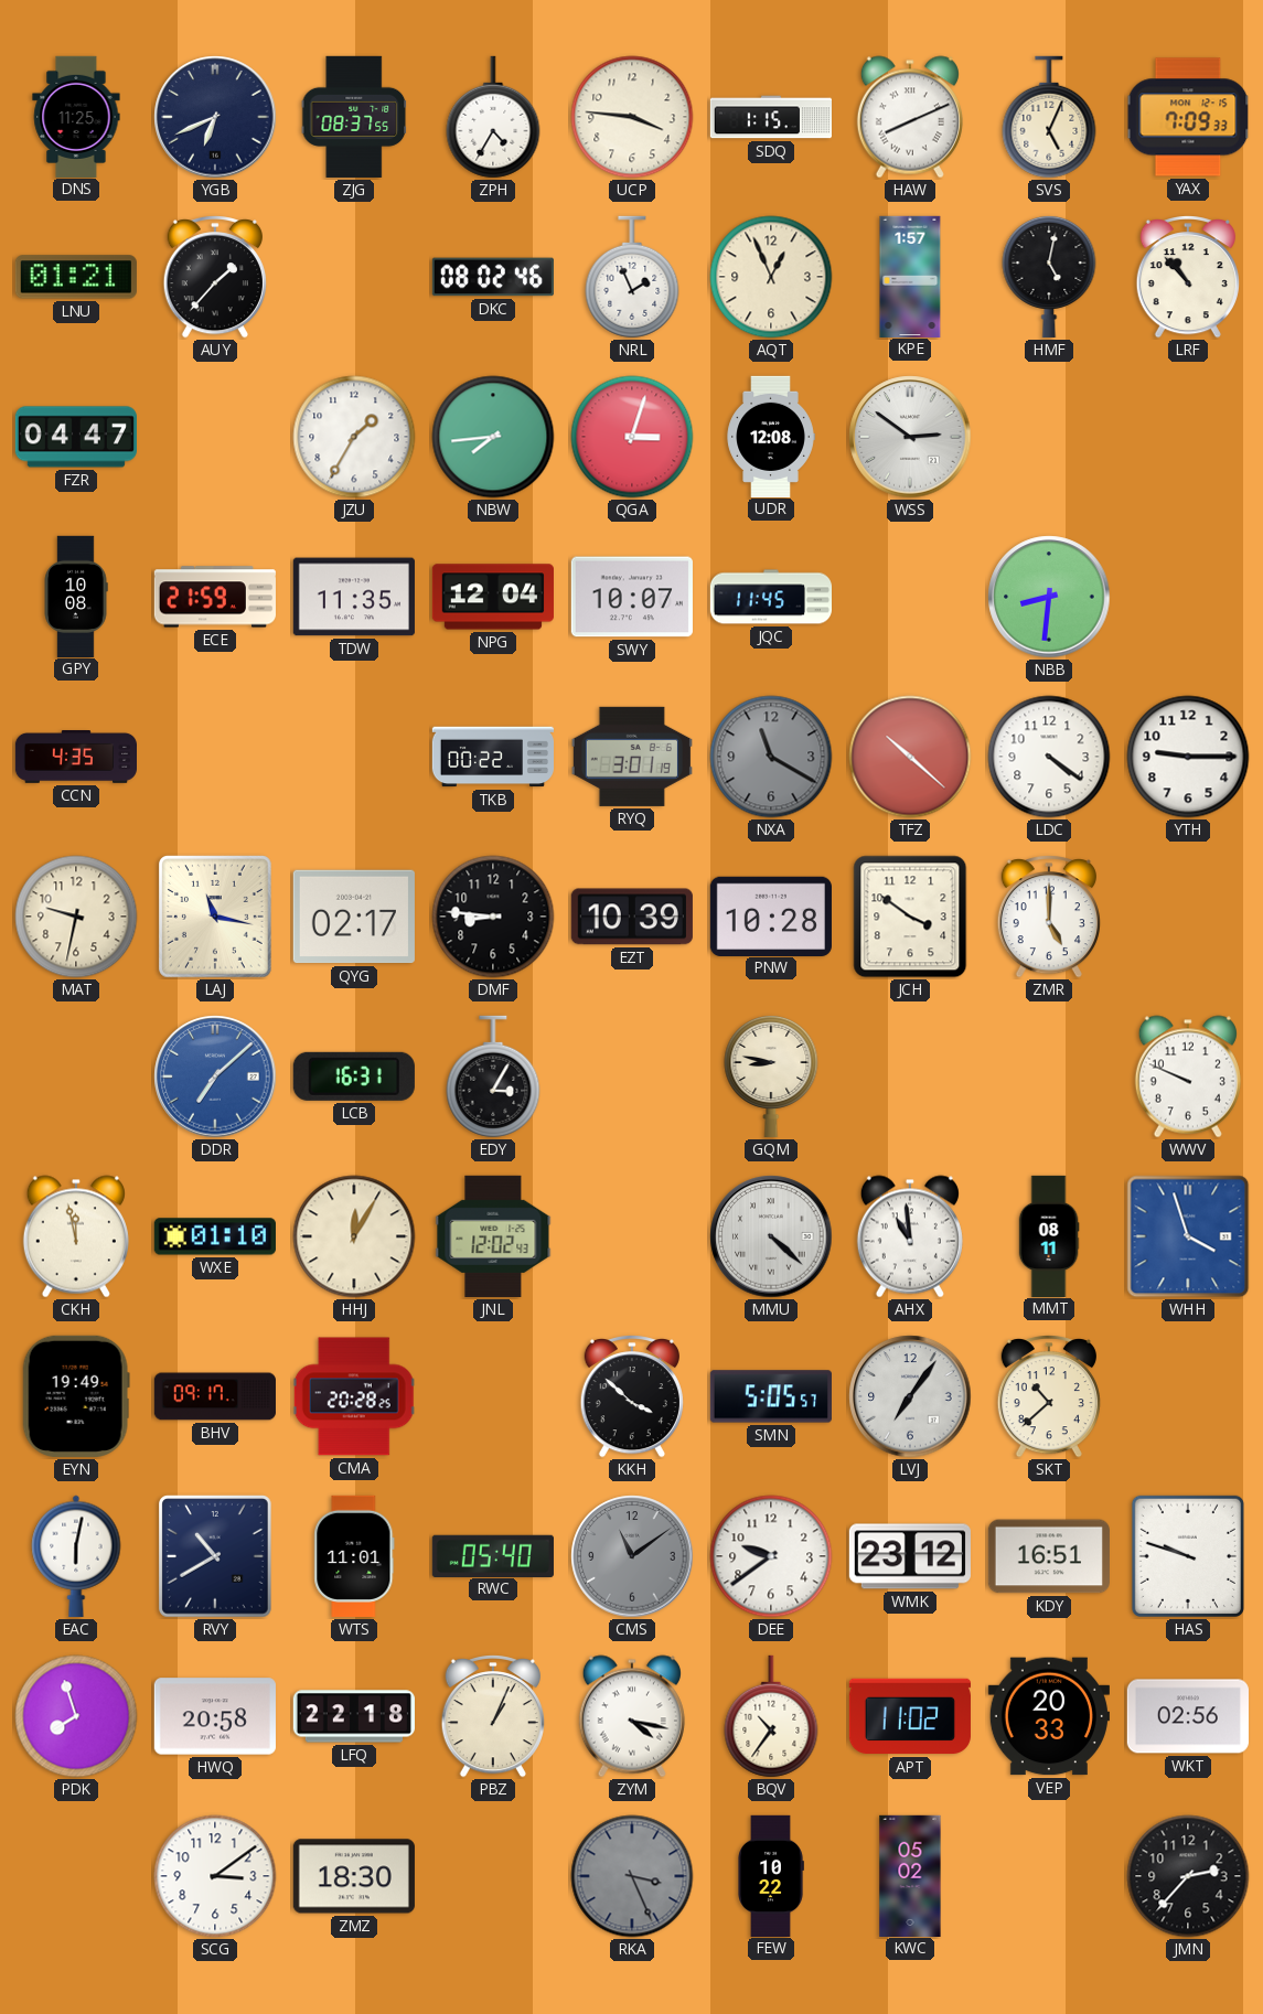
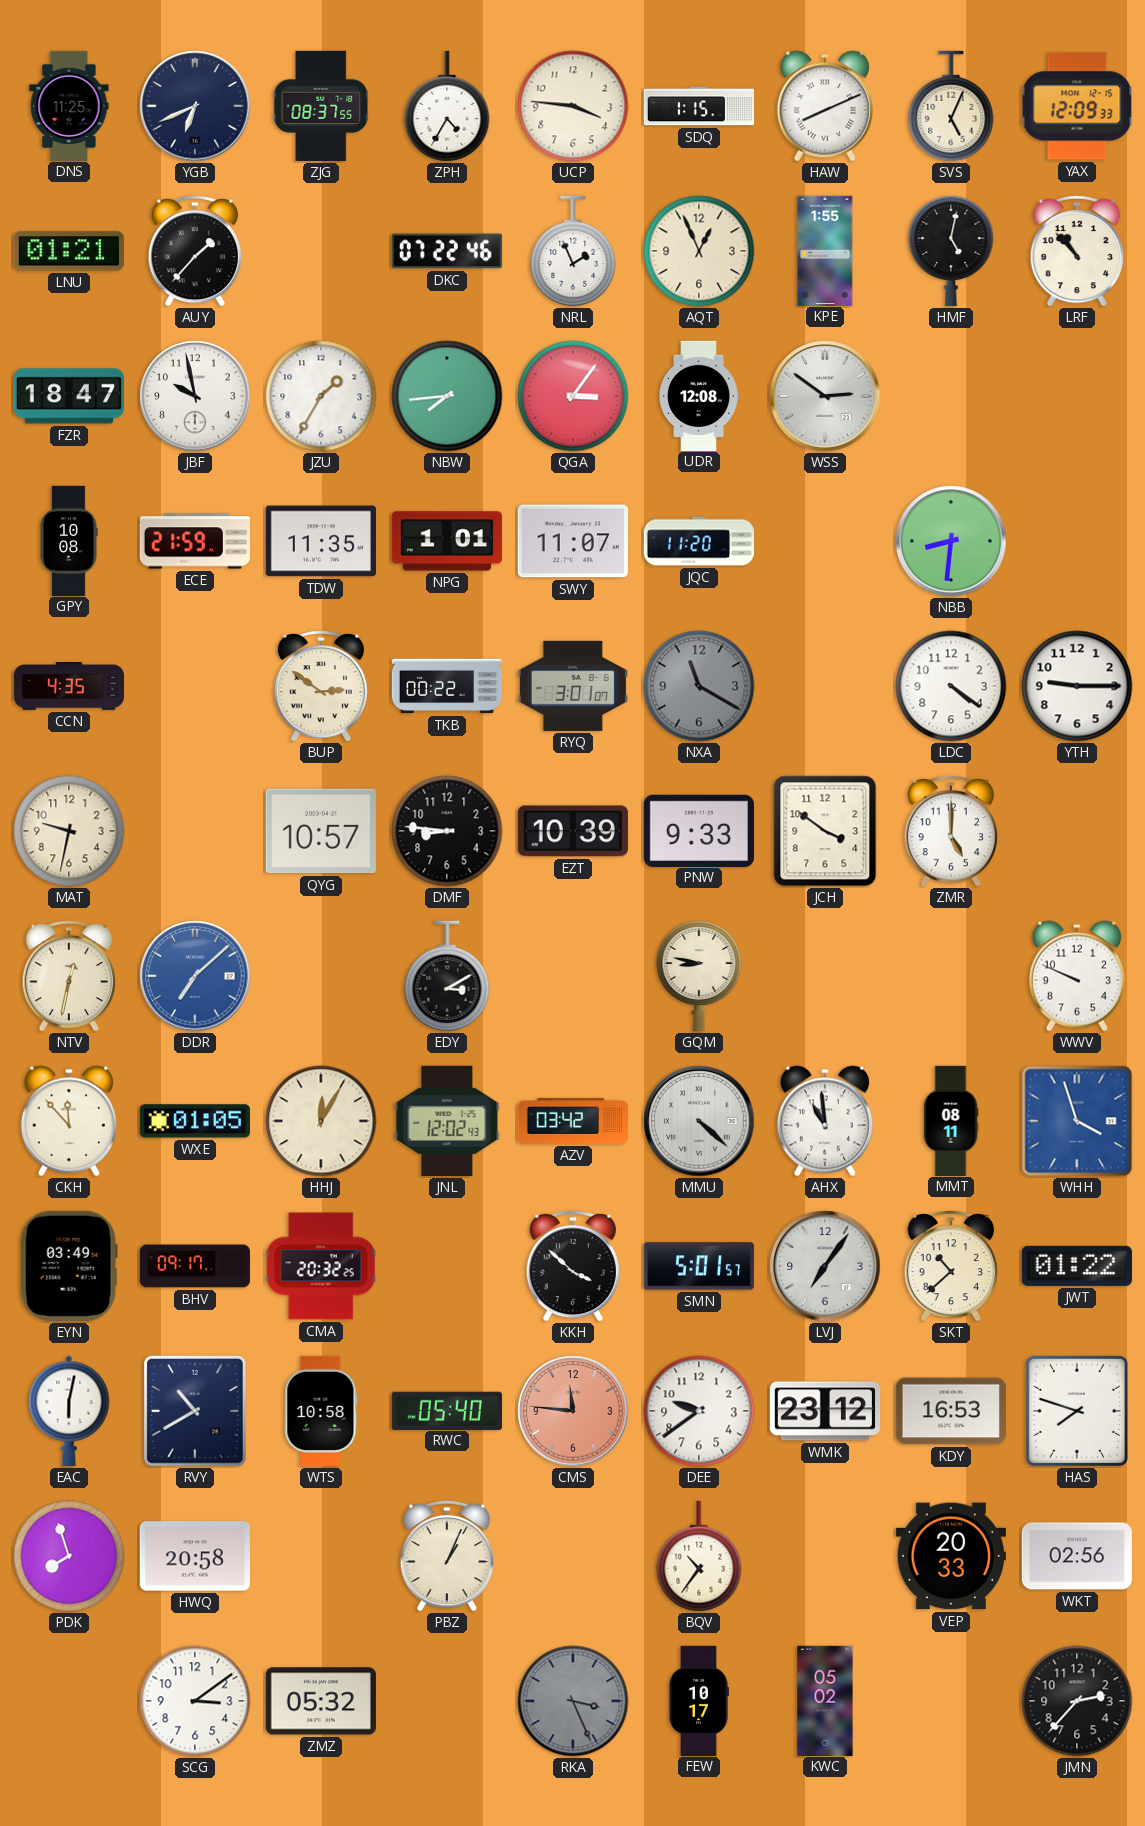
YAX: 7:09 -> 12:09
DKC: 08:02 -> 07:22
KPE: 1:57 -> 1:55
FZR: 04:47 -> 18:47
JBF: none -> 9:58
QGA: 3:03 -> 3:06
NPG: 12:04 -> 1:01
SWY: 10:07 -> 11:07
JQC: 11:45 -> 11:20
BUP: none -> 2:51
RYQ: 3:01:19 -> 3:01:07
TFZ: 10:22 -> none
LAJ: 11:17 -> none
QYG: 02:17 -> 10:57
PNW: 10:28 -> 9:33
NTV: none -> 12:32
LCB: 16:31 -> none
EDY: 3:05 -> 3:10
CKH: 11:58 -> 11:53
WXE: 01:10 -> 01:05
AZV: none -> 03:42
EYN: 19:49 -> 03:49
CMA: 20:28 -> 20:32
SMN: 5:05 -> 5:01
JWT: none -> 01:22
WTS: 11:01 -> 10:58
CMS: 11:09 -> 11:46
CMS dial: grey -> salmon
KDY: 16:51 -> 16:53
HAS: 9:48 -> 7:48
LFQ: 22:18 -> none
ZYM: 4:17 -> none
APT: 11:02 -> none
ZMZ: 18:30 -> 05:32
FEW: 10:22 -> 10:17
